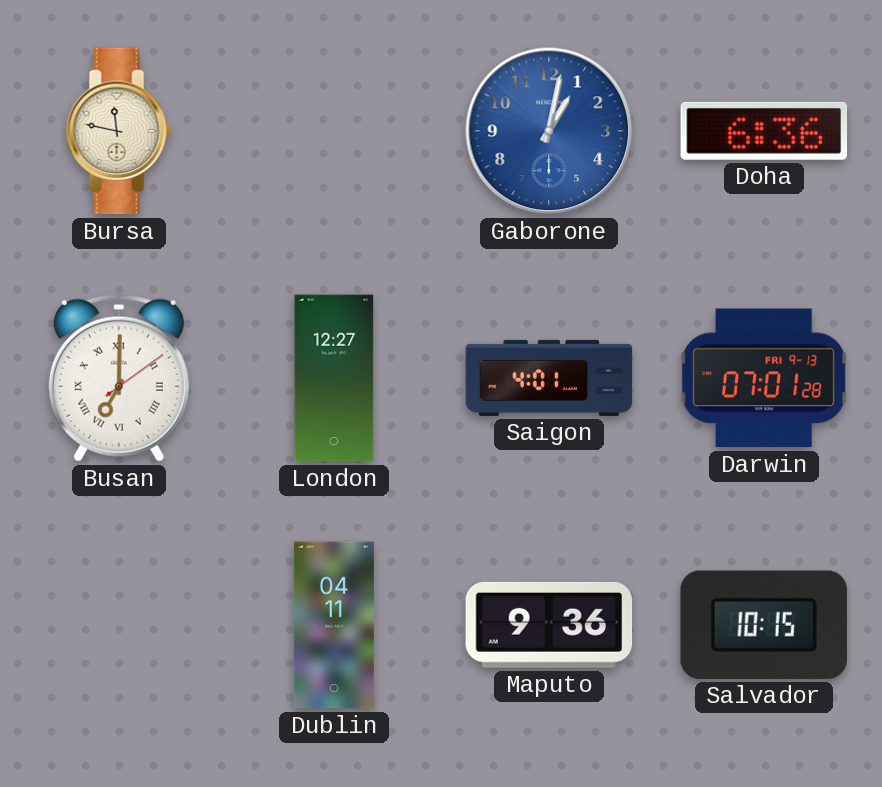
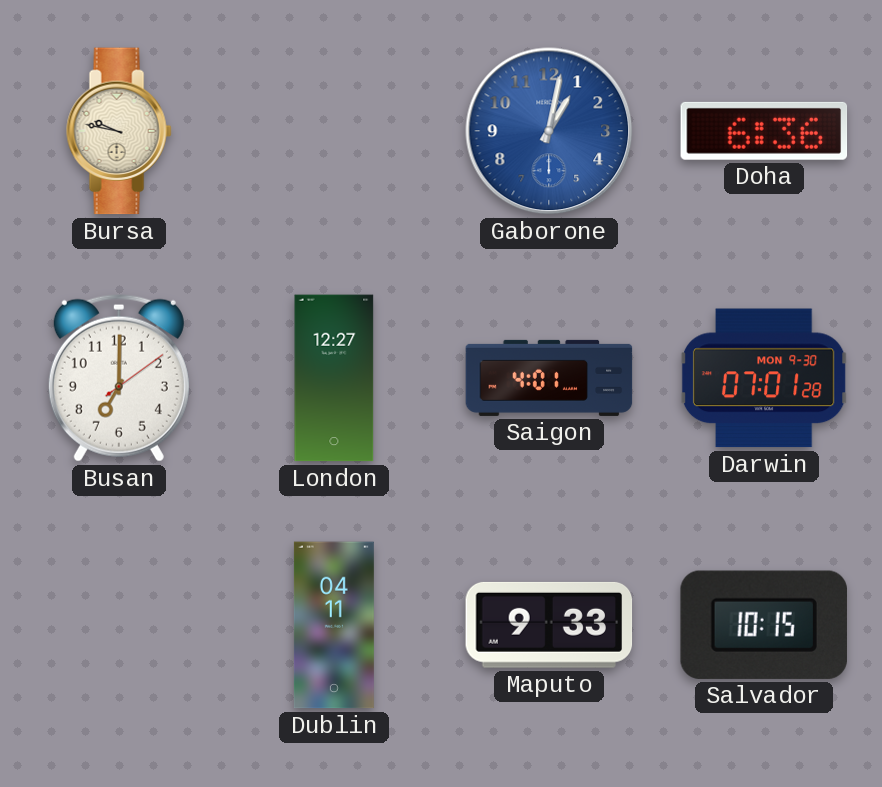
Bursa: 11:47 -> 9:47
Busan numerals: Roman -> Arabic
Darwin date: FRI 9-13 -> MON 9-30
Maputo: 9:36 -> 9:33
